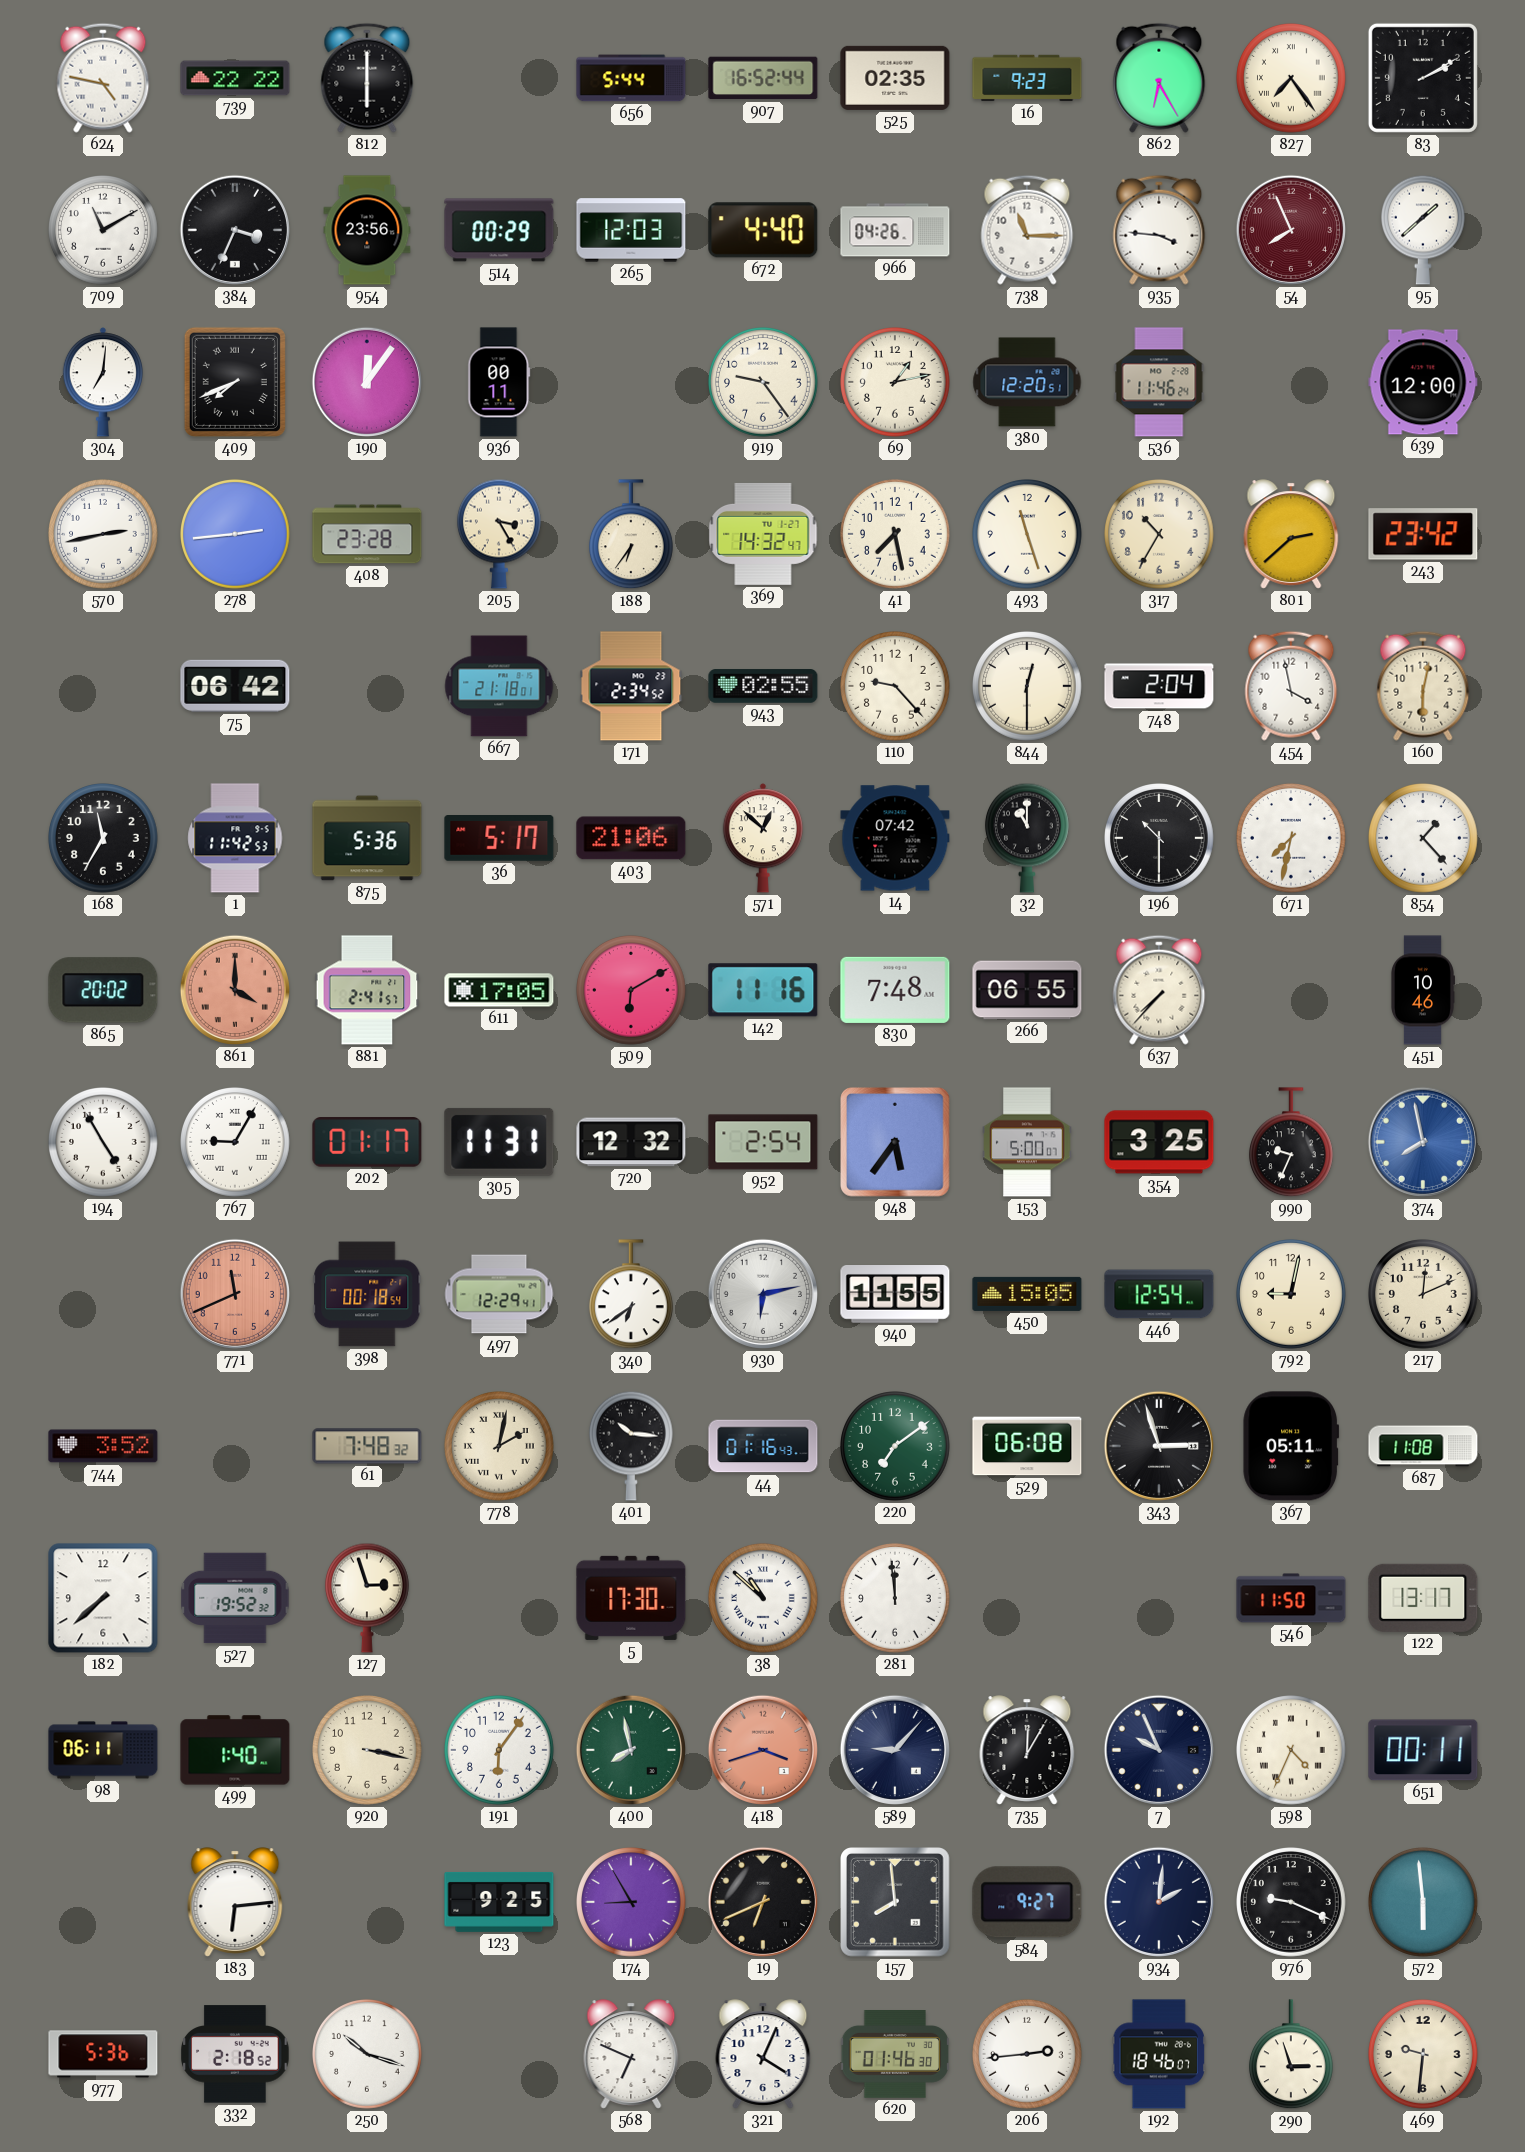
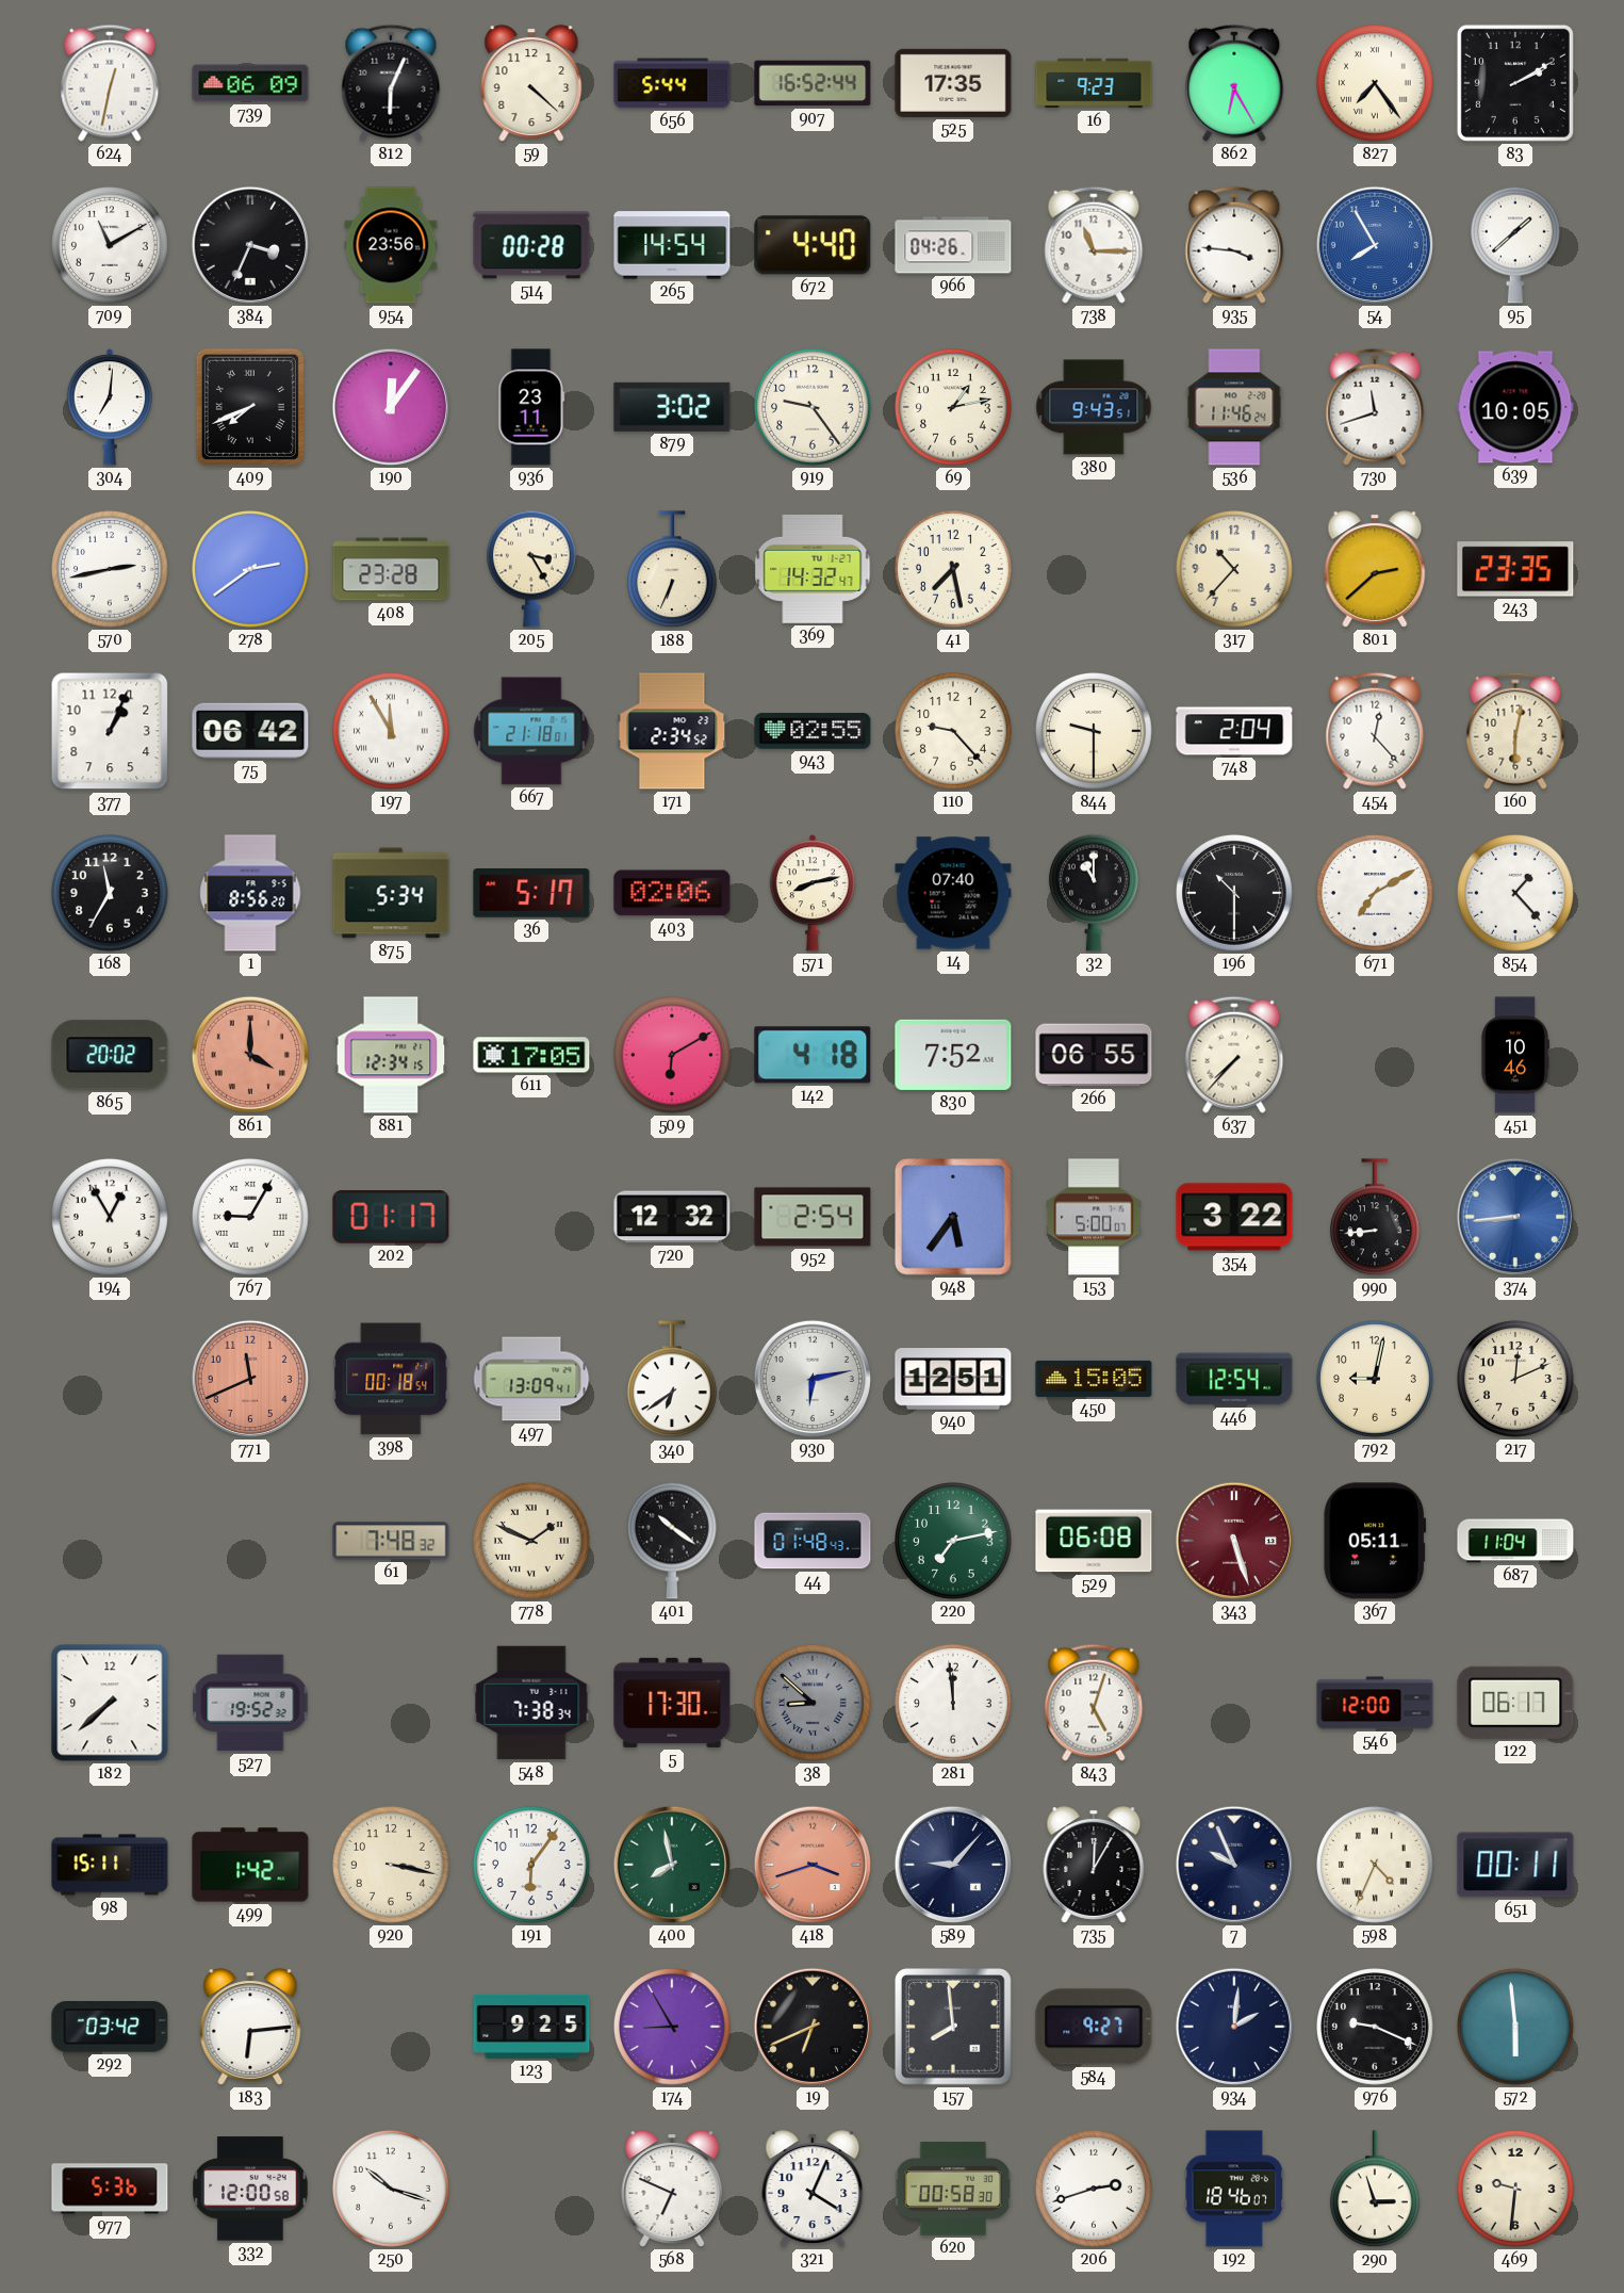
624: 4:47 -> 12:32
739: 22:22 -> 06:09
812: 6:00 -> 6:04
59: none -> 4:22
525: 02:35 -> 17:35
514: 00:29 -> 00:28
265: 12:03 -> 14:54
54: 7:56 -> 7:55
54 dial: burgundy -> blue
936: 00:11 -> 23:11
879: none -> 3:02
380: 12:20 -> 9:43
730: none -> 11:42
639: 12:00 -> 10:05
278: 2:44 -> 2:39
188: 6:36 -> 6:34
493: 11:27 -> none
317: 10:35 -> 10:37
243: 23:42 -> 23:35
377: none -> 1:04
197: none -> 11:55
844: 12:30 -> 9:30
454: 3:58 -> 12:23
1: 11:42 -> 8:56
875: 5:36 -> 5:34
403: 21:06 -> 02:06
571: 12:52 -> 8:13
14: 07:42 -> 07:40
671: 7:32 -> 7:10
881: 2:41 -> 12:34
142: 11:16 -> 4:18
830: 7:48 -> 7:52
194: 4:55 -> 12:55
305: 11:31 -> none
354: 3:25 -> 3:22
990: 9:34 -> 8:44
374: 7:58 -> 8:44
497: 12:29 -> 13:09
940: 11:55 -> 12:51
744: 3:52 -> none
778: 2:02 -> 1:49
401: 10:16 -> 10:21
44: 01:16 -> 01:48
220: 7:09 -> 7:13
343: 2:57 -> 5:27
343 dial: black -> burgundy
687: 11:08 -> 11:04
127: 2:57 -> none
548: none -> 7:38
38: 10:52 -> 8:52
38 dial: white -> grey
843: none -> 5:03
546: 11:50 -> 12:00
122: 13:17 -> 06:17
98: 06:11 -> 15:11
499: 1:40 -> 1:42
292: none -> 03:42
332: 2:18 -> 12:00
620: 01:46 -> 00:58
206: 2:44 -> 2:42
